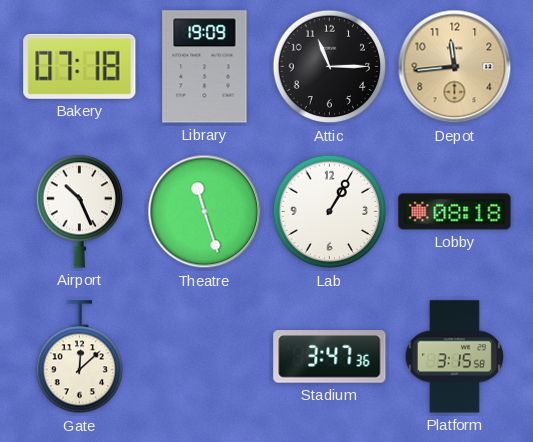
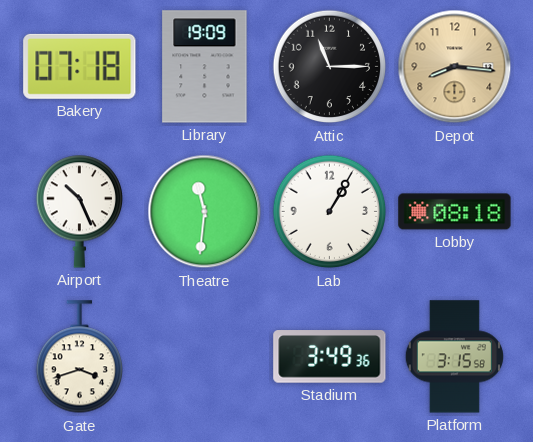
Depot: 11:44 -> 8:16
Theatre: 11:27 -> 11:31
Gate: 12:08 -> 3:42
Stadium: 3:47 -> 3:49
